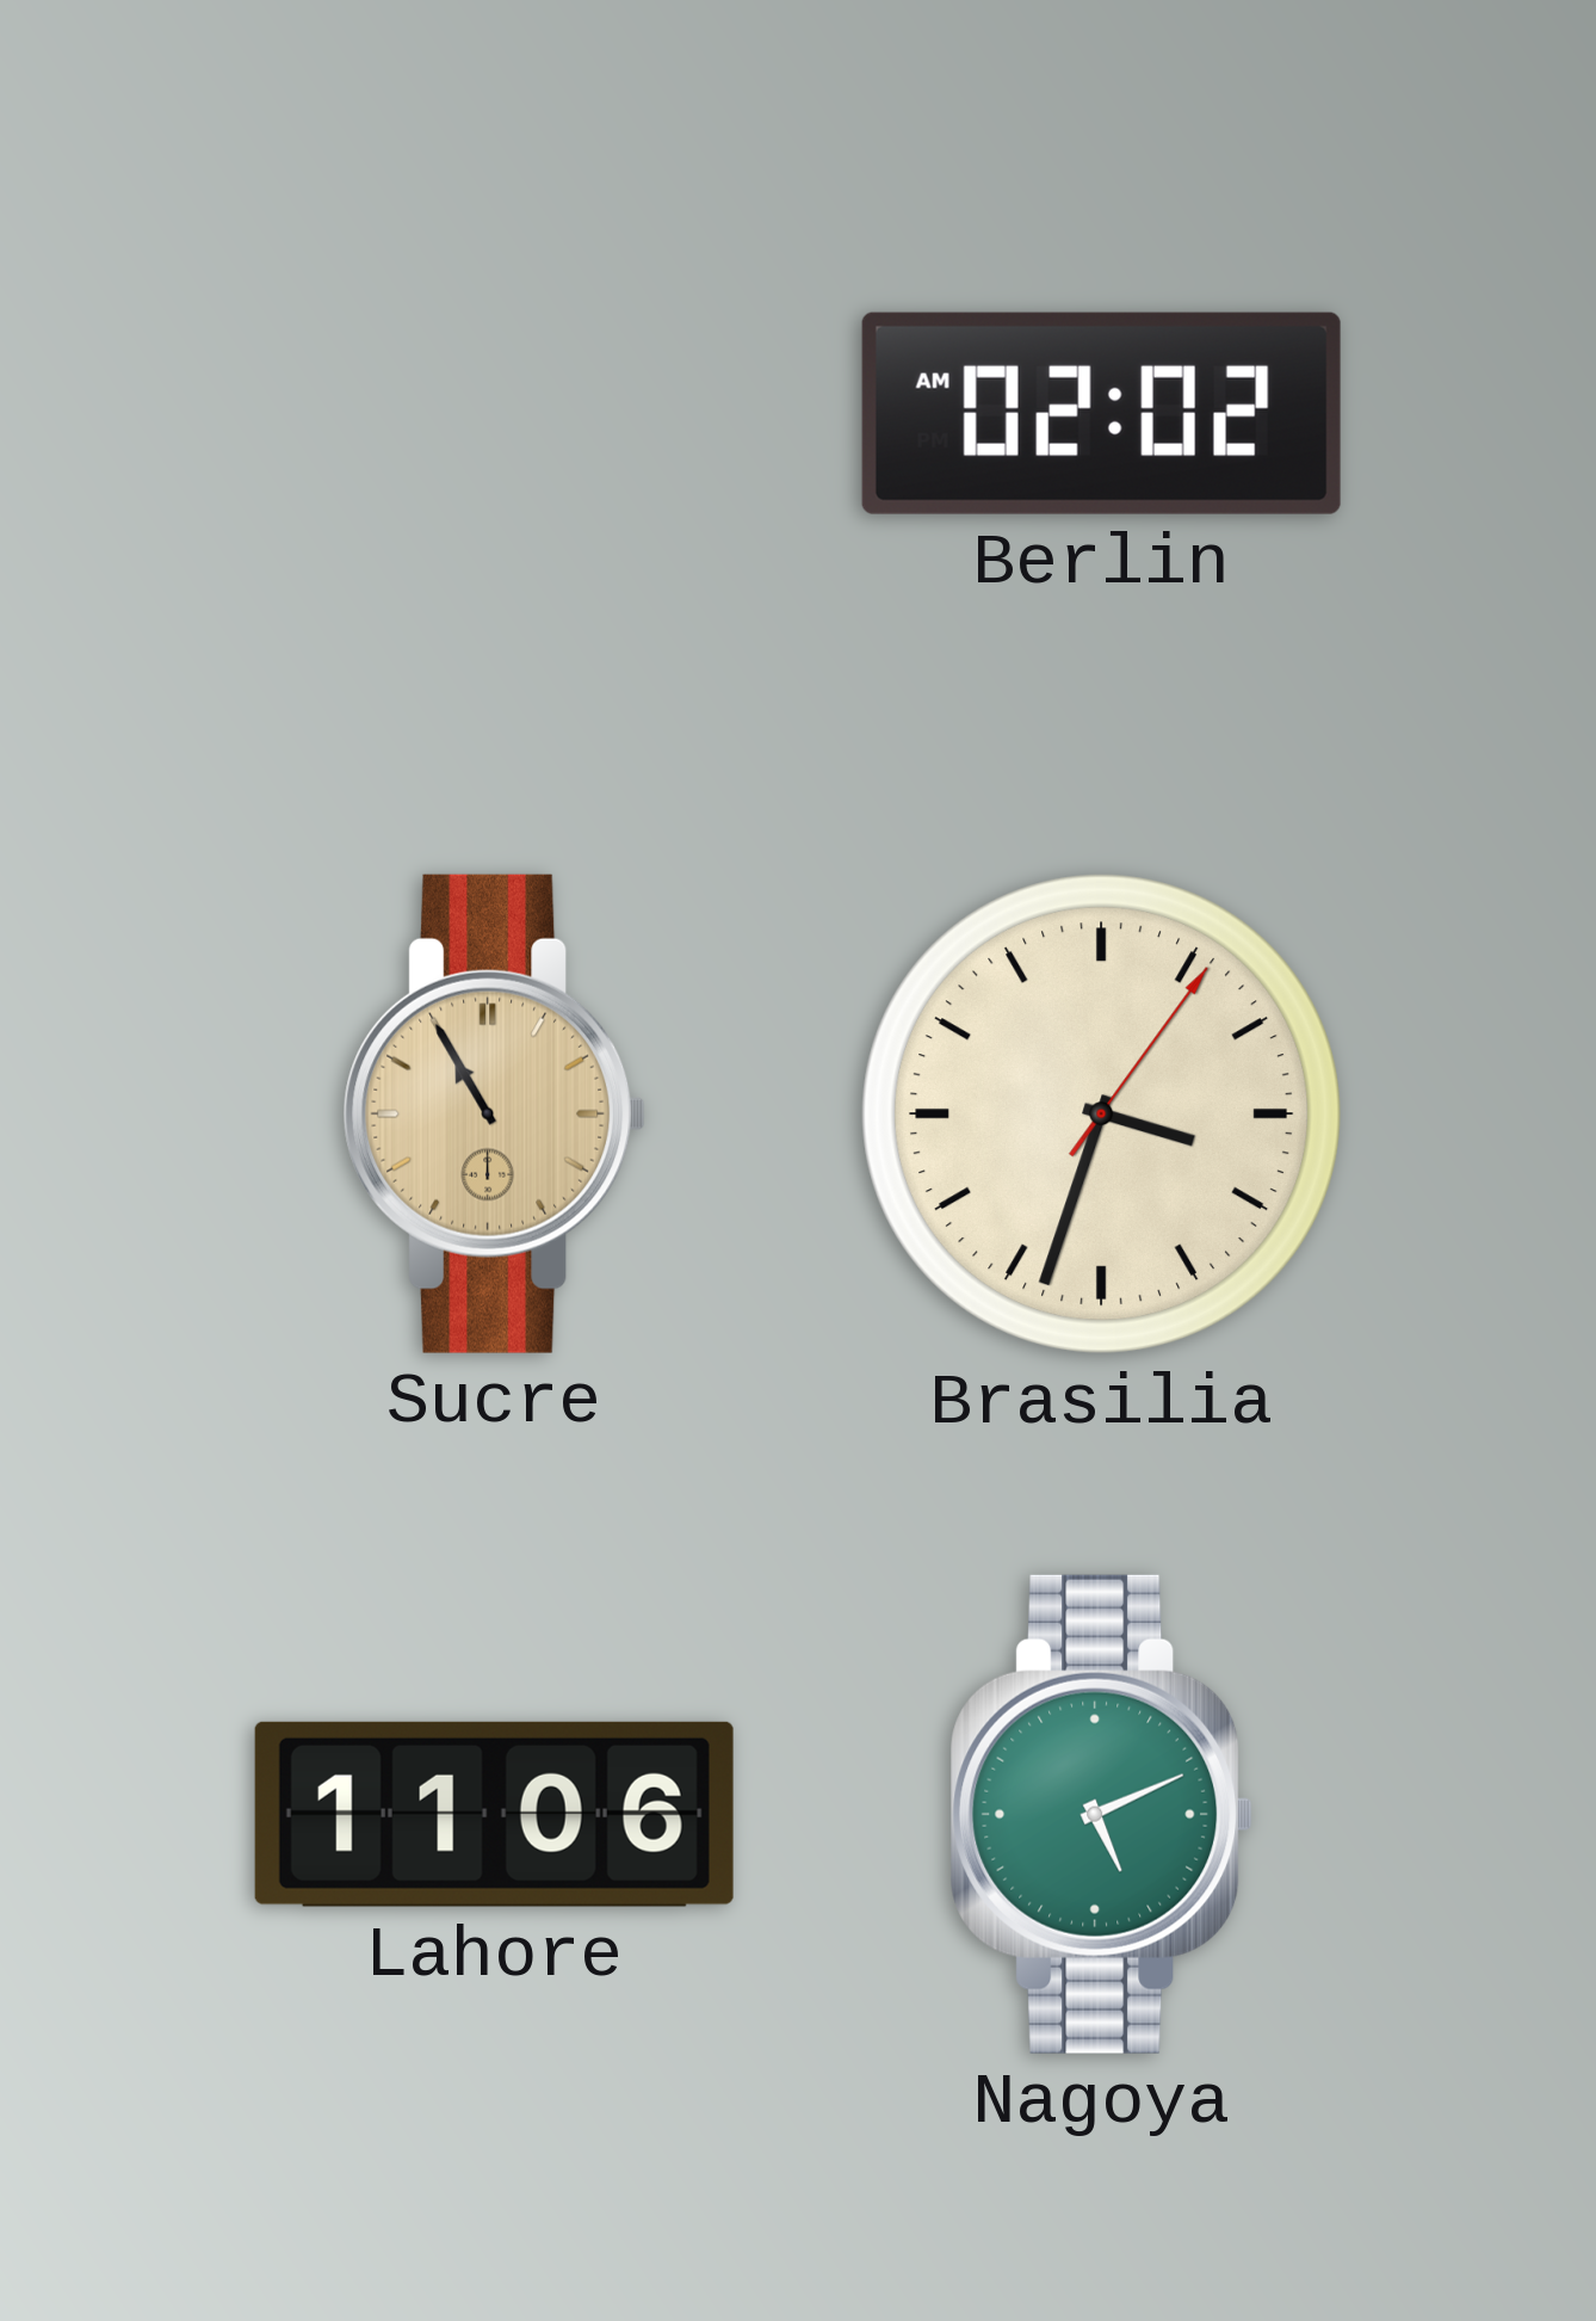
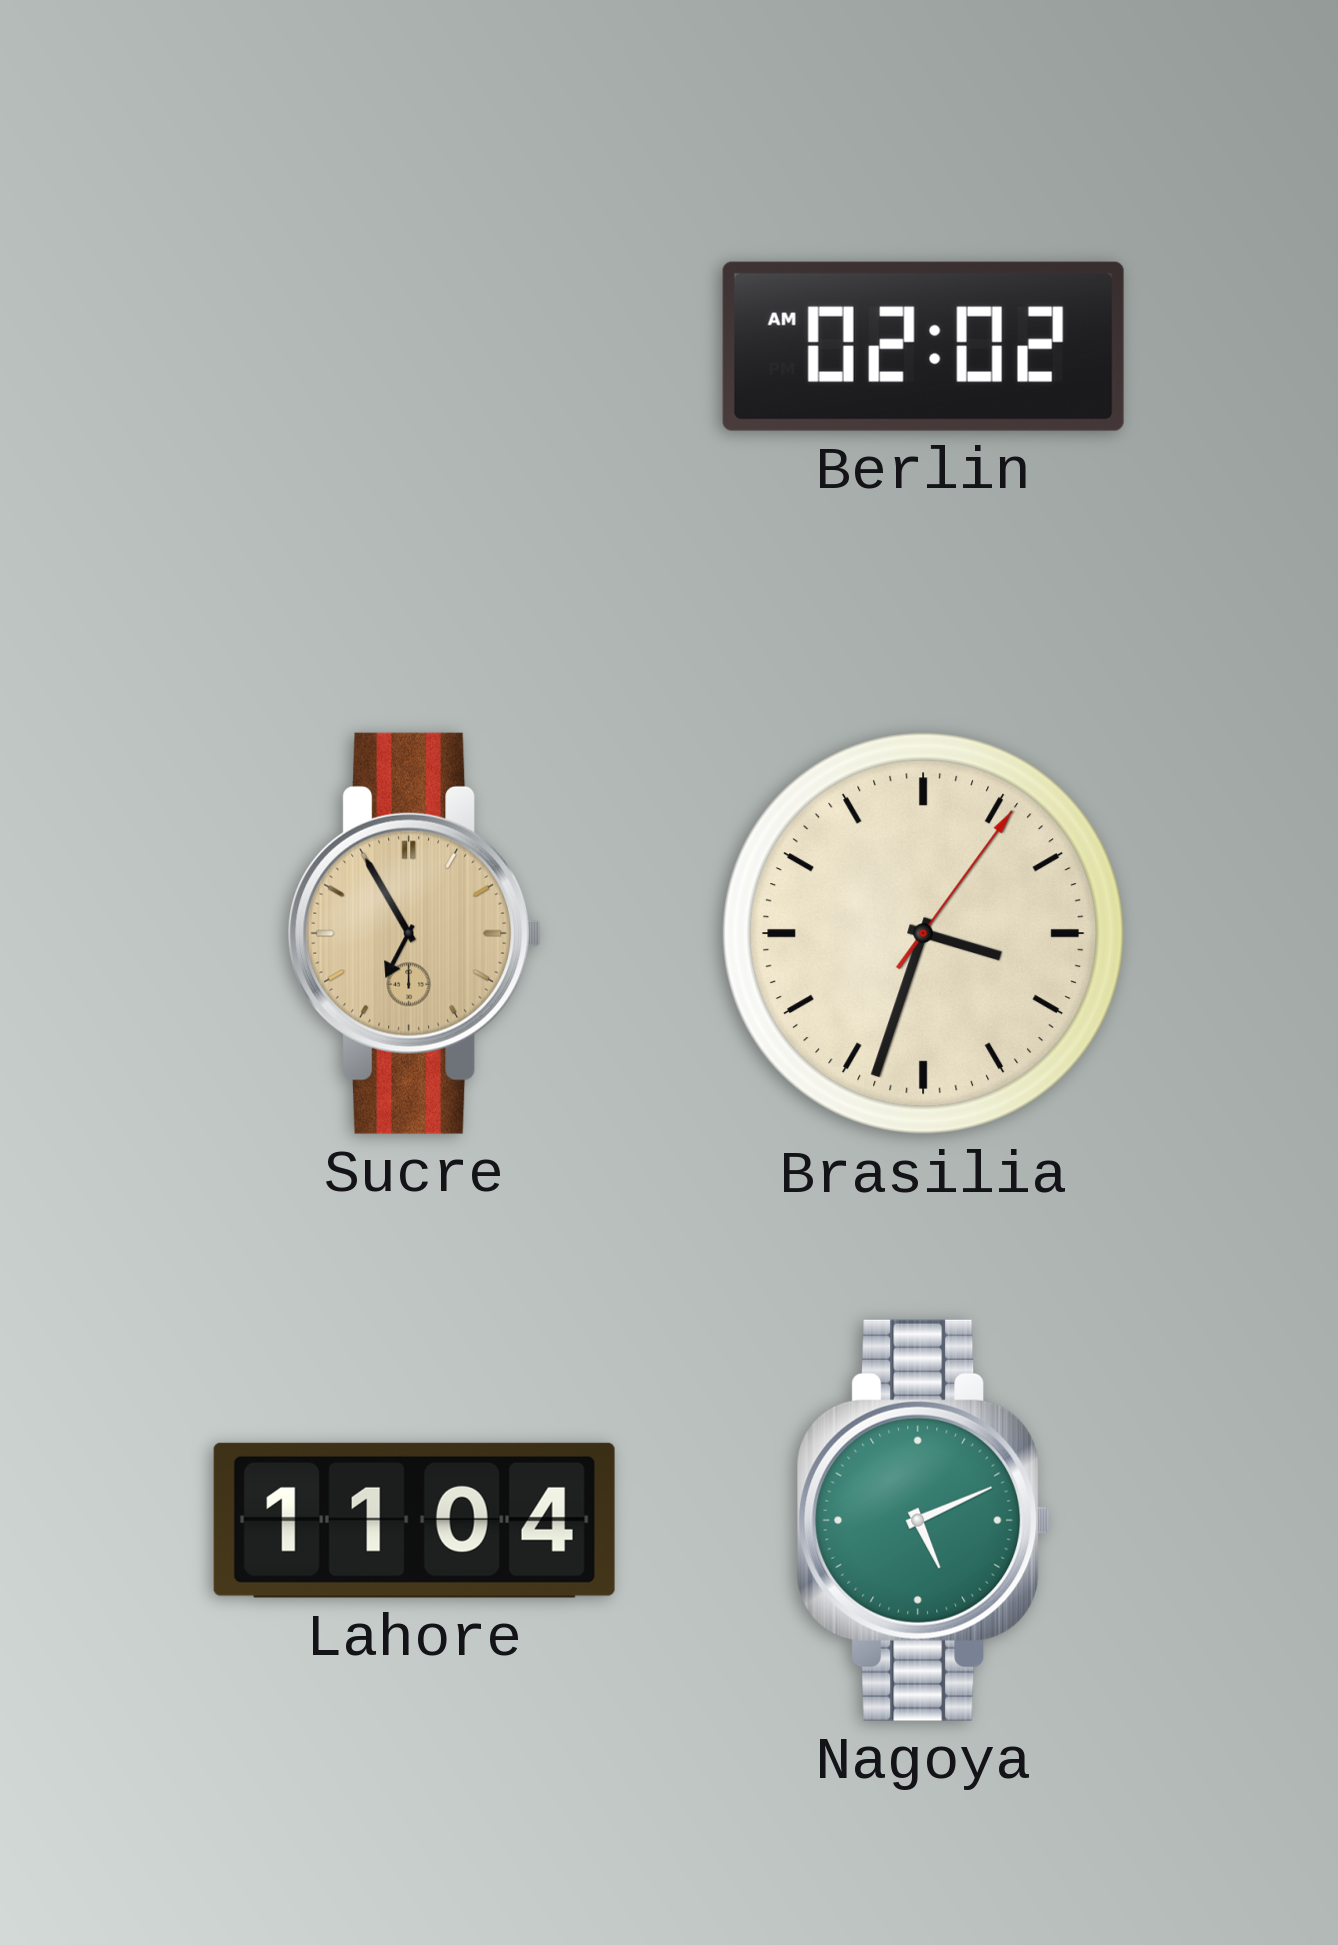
Sucre: 10:55 -> 6:55
Lahore: 11:06 -> 11:04
